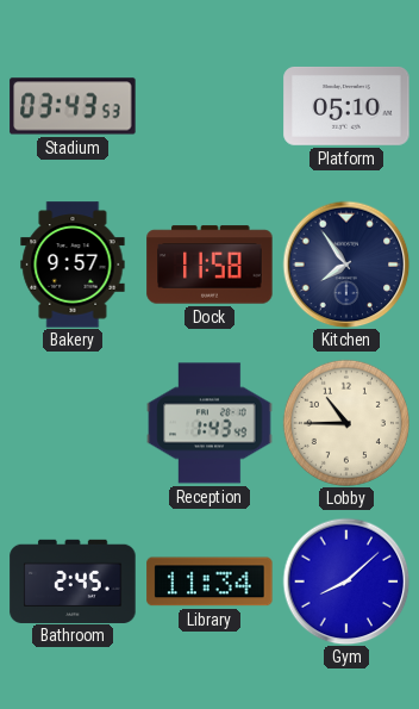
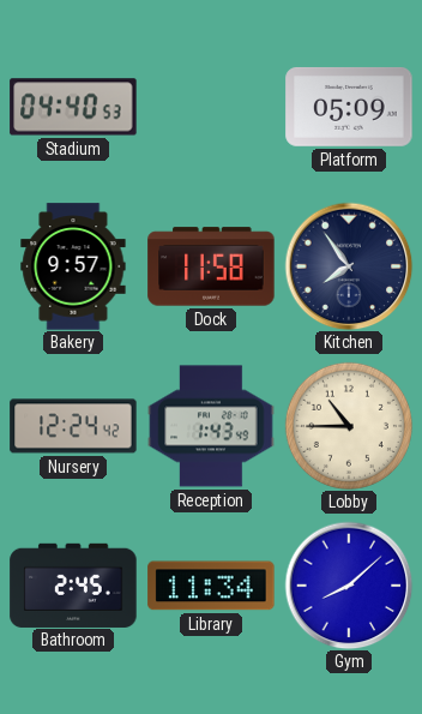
Stadium: 03:43 -> 04:40
Platform: 05:10 -> 05:09
Nursery: none -> 12:24
